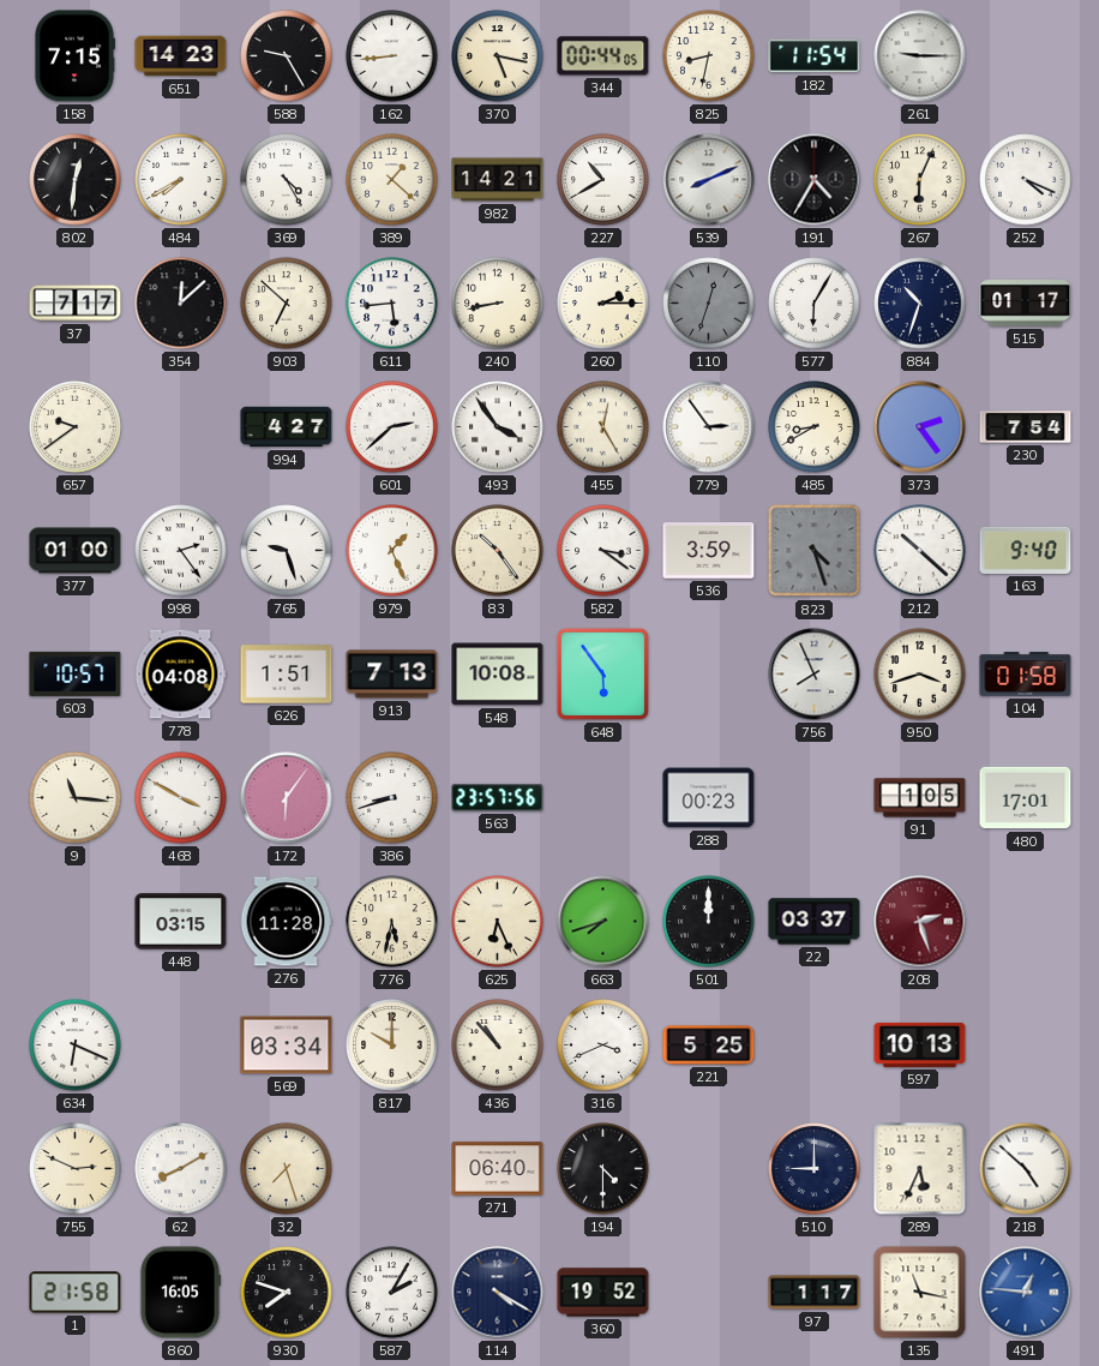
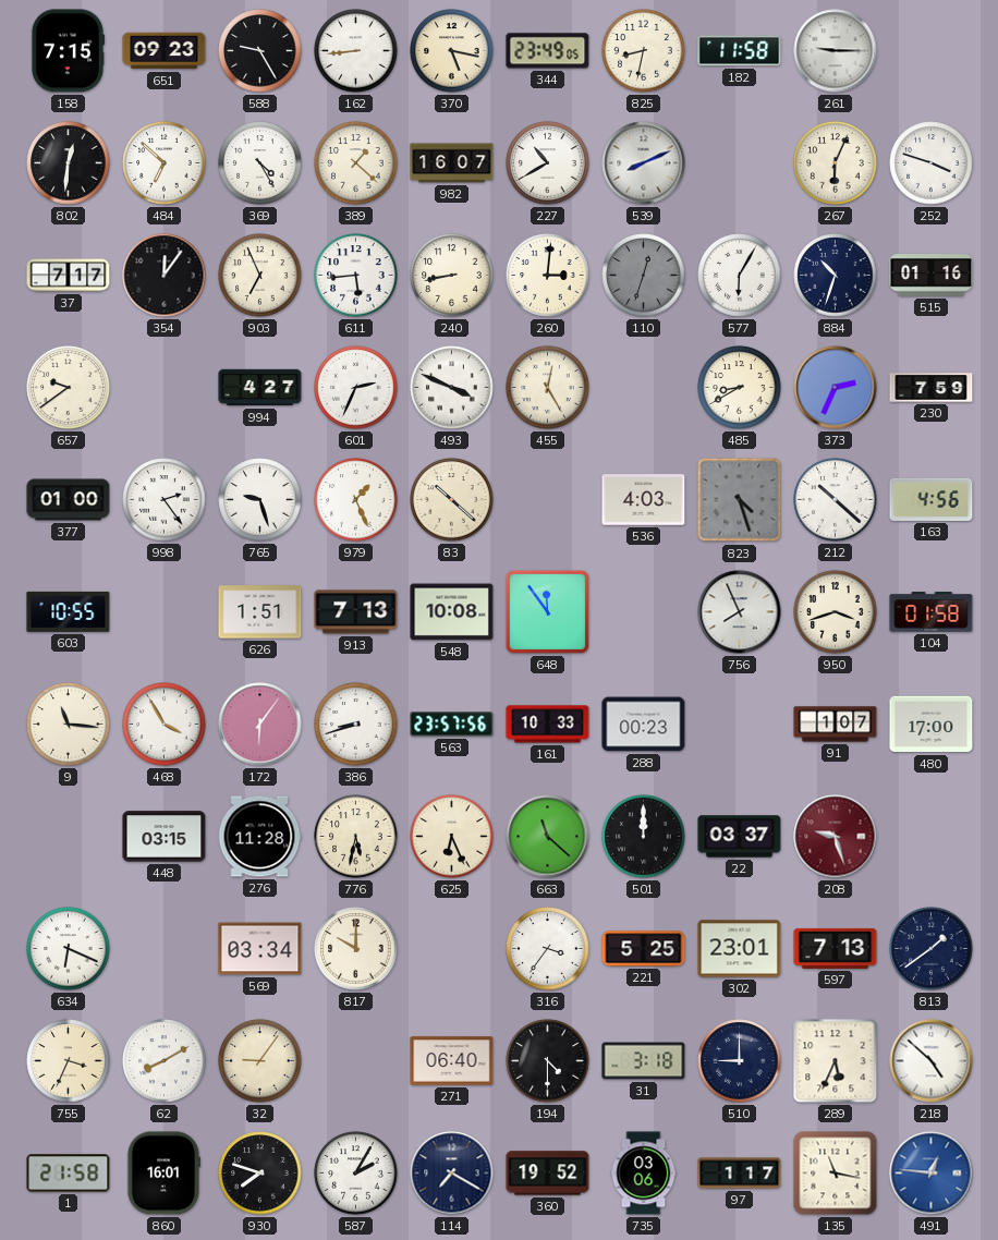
651: 14:23 -> 09:23
344: 00:44 -> 23:49
182: 11:54 -> 11:58
484: 7:40 -> 6:52
982: 14:21 -> 16:07
191: 4:35 -> none
252: 4:19 -> 3:48
354: 12:08 -> 12:06
903: 6:52 -> 6:56
260: 2:15 -> 3:01
515: 01:17 -> 01:16
601: 2:38 -> 2:34
493: 3:54 -> 3:49
779: 2:54 -> none
373: 2:24 -> 2:34
230: 7:54 -> 7:59
83: 10:24 -> 10:22
582: 3:21 -> none
536: 3:59 -> 4:03
163: 9:40 -> 4:56
603: 10:57 -> 10:55
778: 04:08 -> none
648: 5:54 -> 11:54
468: 3:50 -> 3:55
161: none -> 10:33
91: 1:05 -> 1:07
480: 17:01 -> 17:00
663: 7:42 -> 11:22
208: 2:27 -> 9:27
436: 10:53 -> none
316: 3:41 -> 3:36
302: none -> 23:01
597: 10:13 -> 7:13
813: none -> 1:39
755: 2:49 -> 3:34
32: 7:27 -> 9:06
31: none -> 3:18
860: 16:05 -> 16:01
114: 4:20 -> 7:20
735: none -> 03:06
